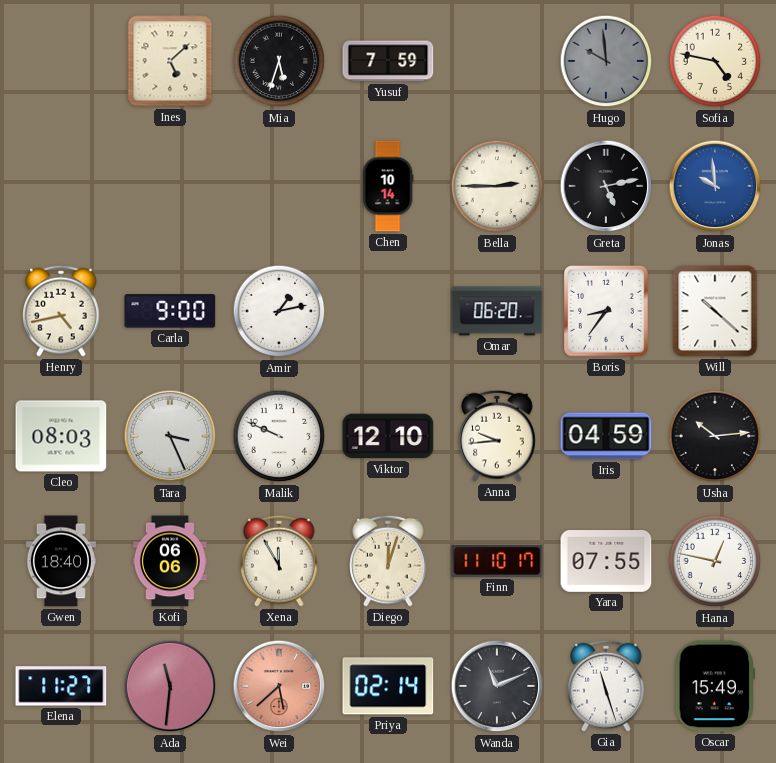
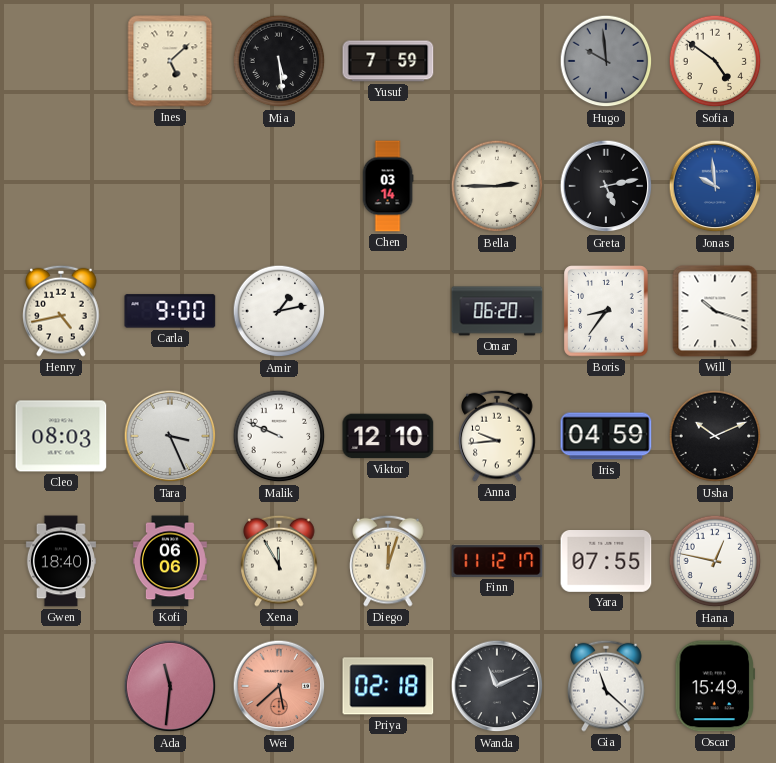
Mia: 5:33 -> 5:29
Sofia: 4:47 -> 4:51
Chen: 10:14 -> 03:14
Will: 10:22 -> 10:18
Usha: 10:14 -> 10:11
Finn: 11:10 -> 11:12
Elena: 11:27 -> none
Priya: 02:14 -> 02:18
Gia: 11:27 -> 11:22
